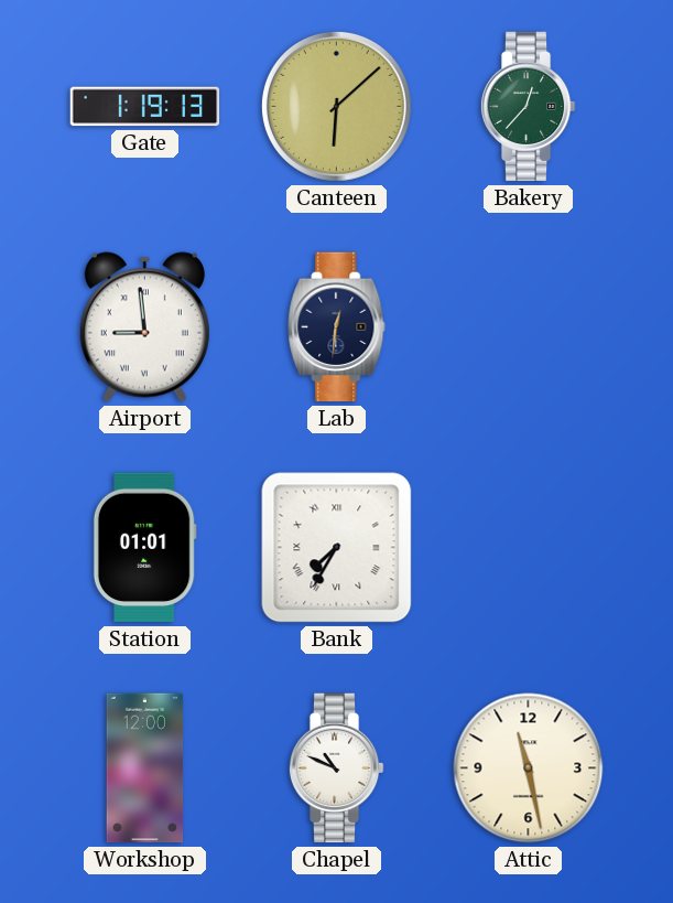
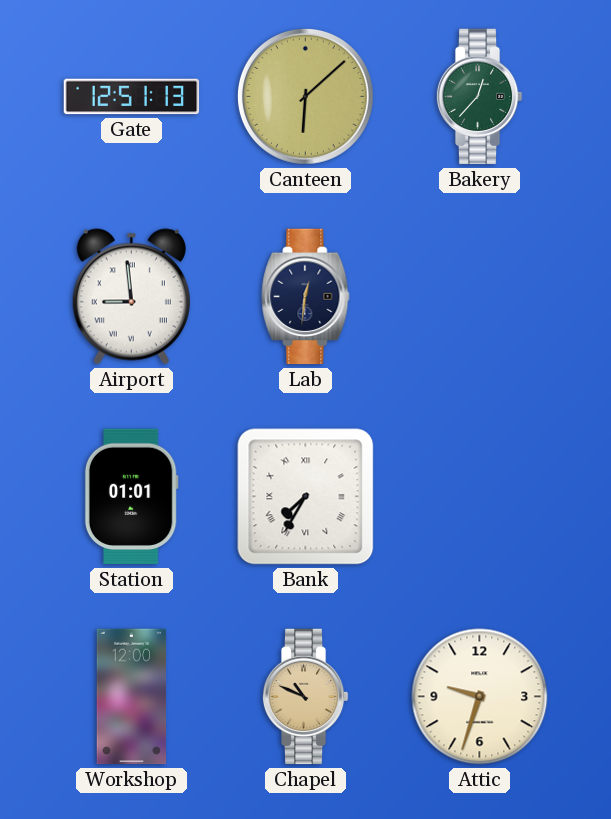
Gate: 1:19 -> 12:51
Chapel dial: white -> champagne
Attic: 11:28 -> 9:33
